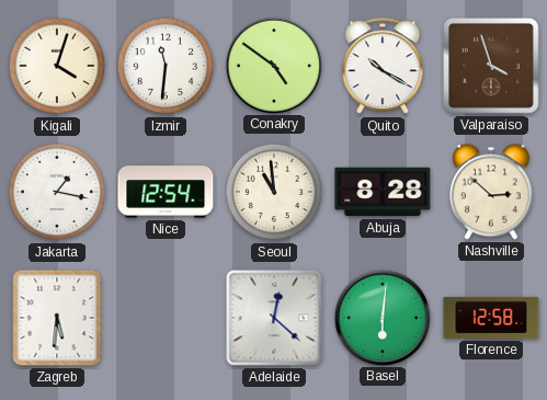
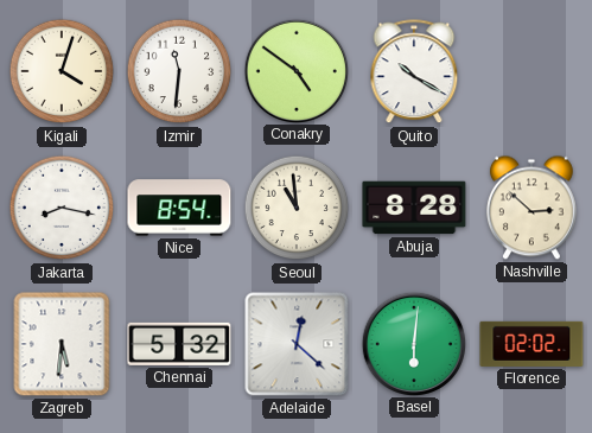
Valparaiso: 3:57 -> none
Jakarta: 1:17 -> 8:17
Nice: 12:54 -> 8:54
Chennai: none -> 5:32
Florence: 12:58 -> 02:02
